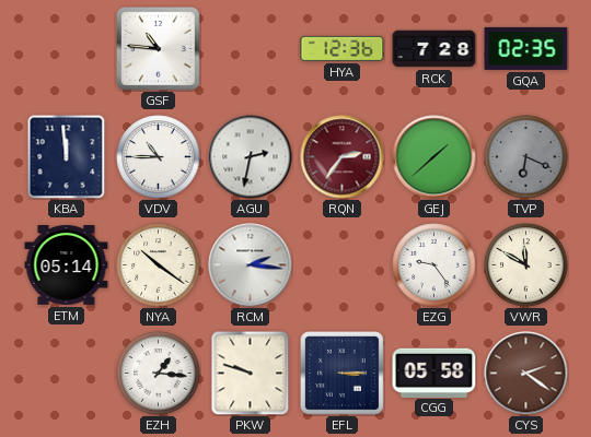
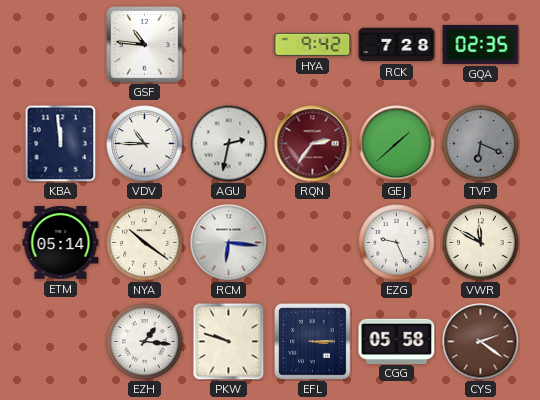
HYA: 12:36 -> 9:42
RCM: 2:16 -> 6:16
EZG: 9:24 -> 9:26
